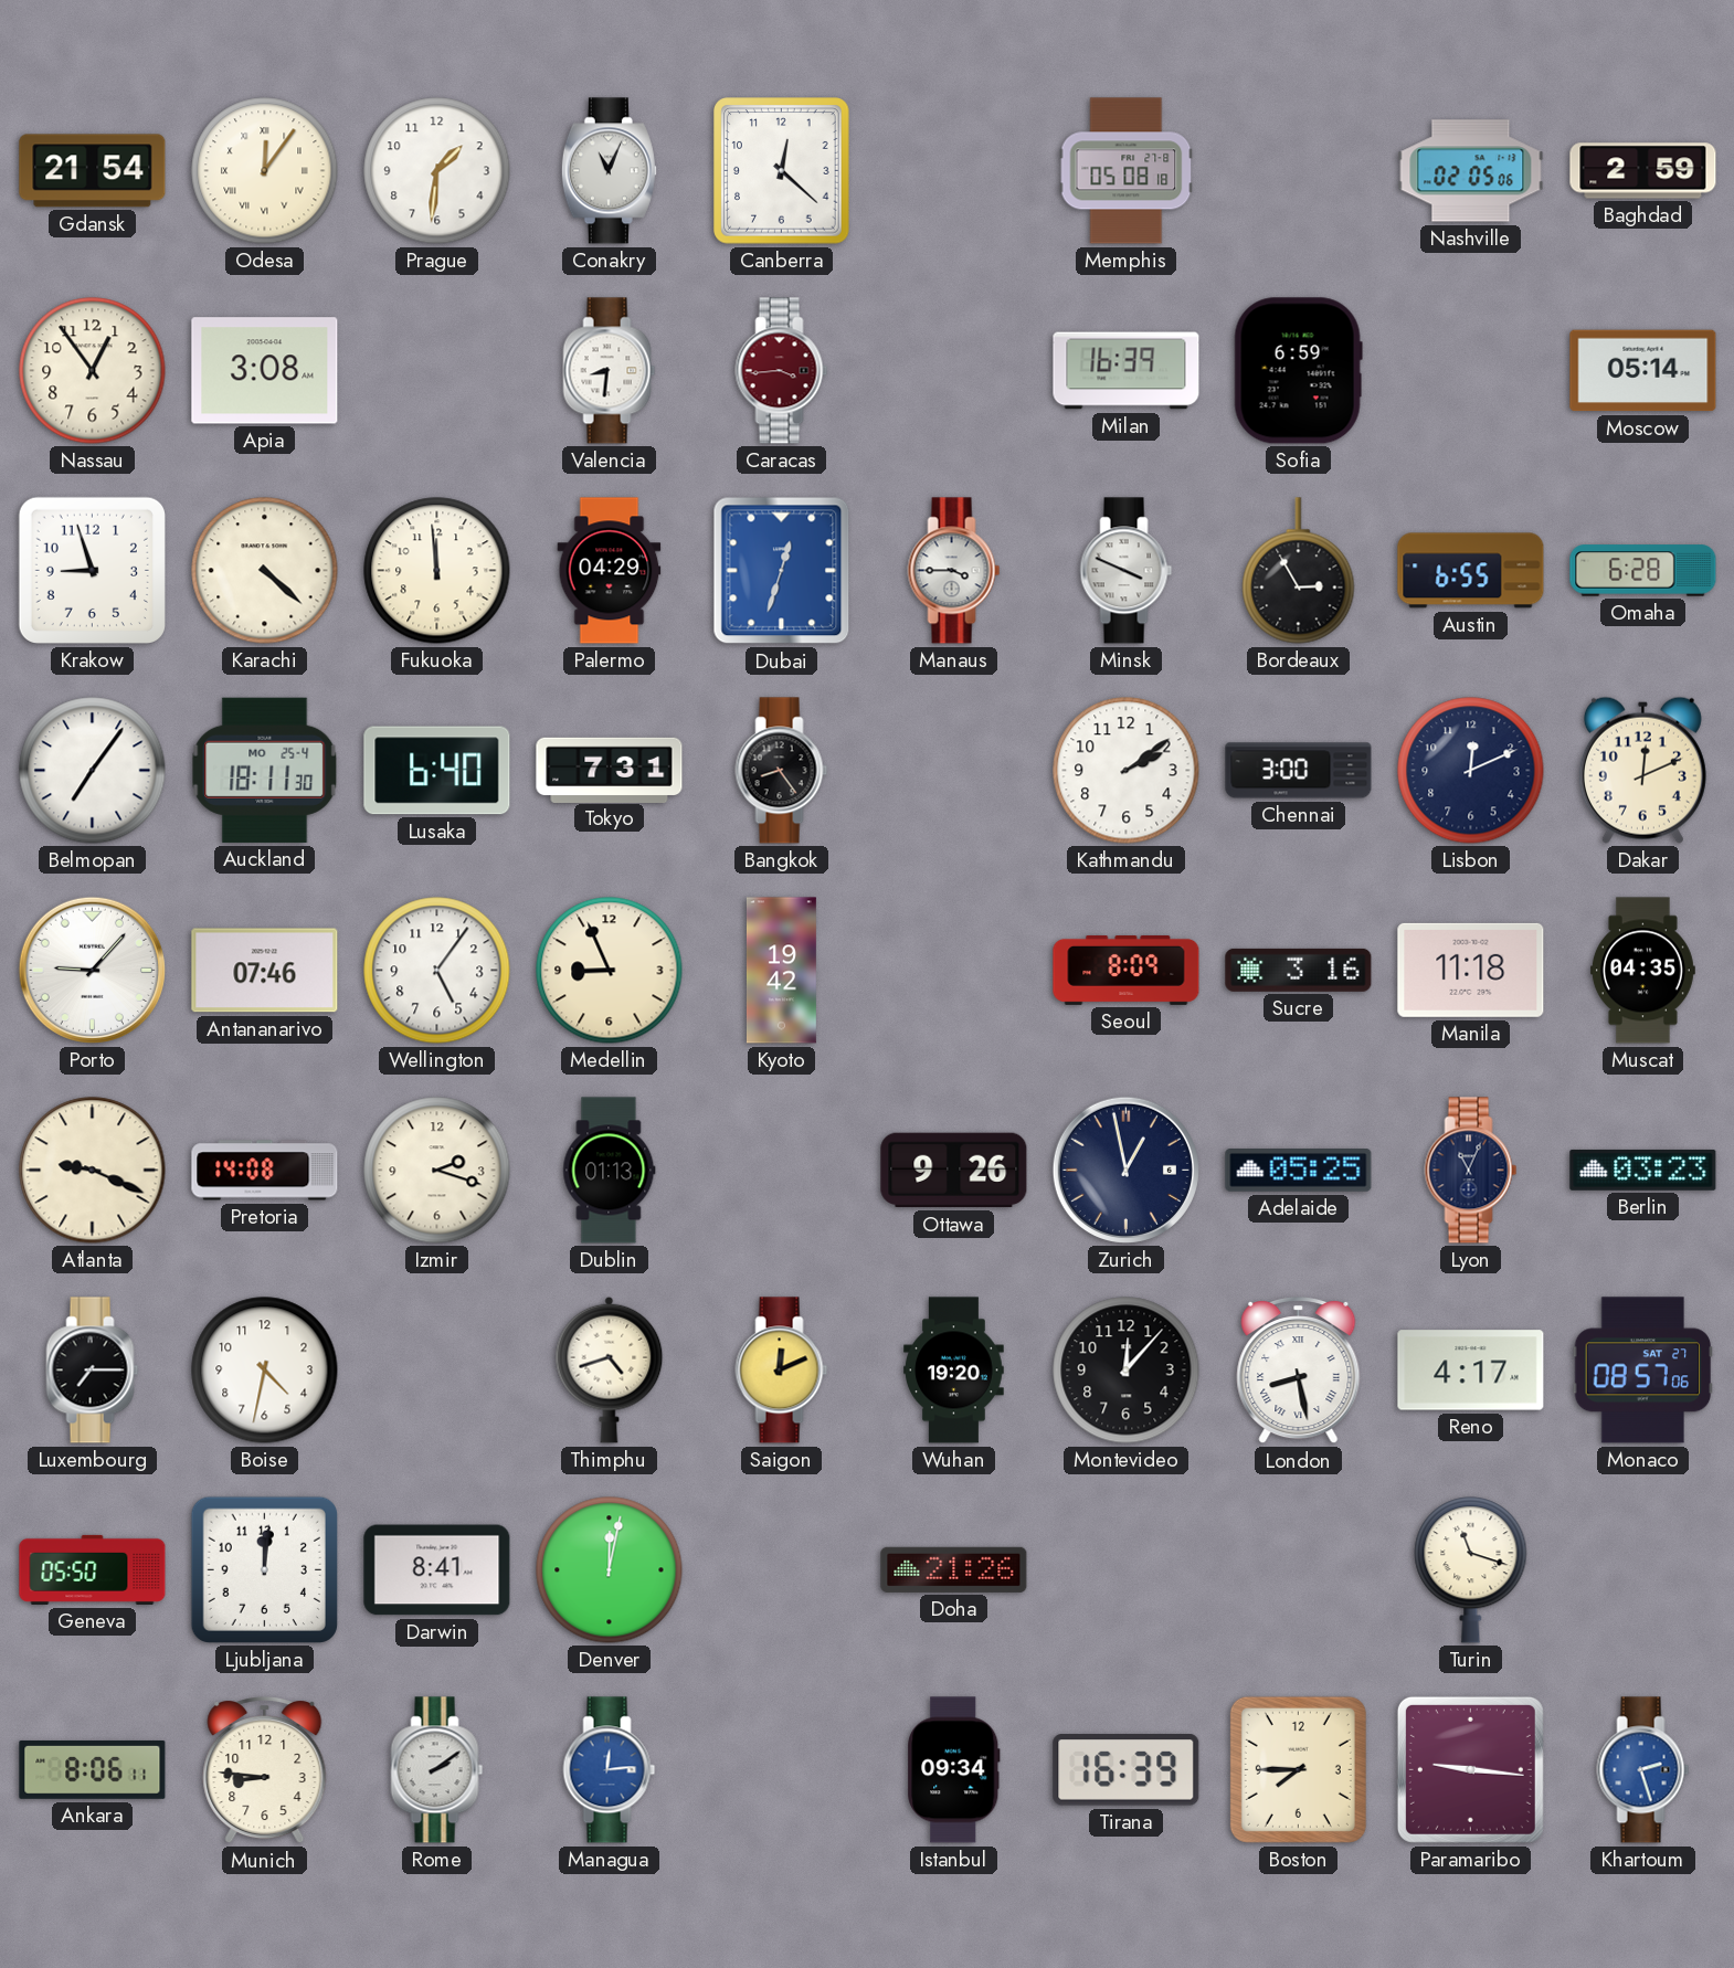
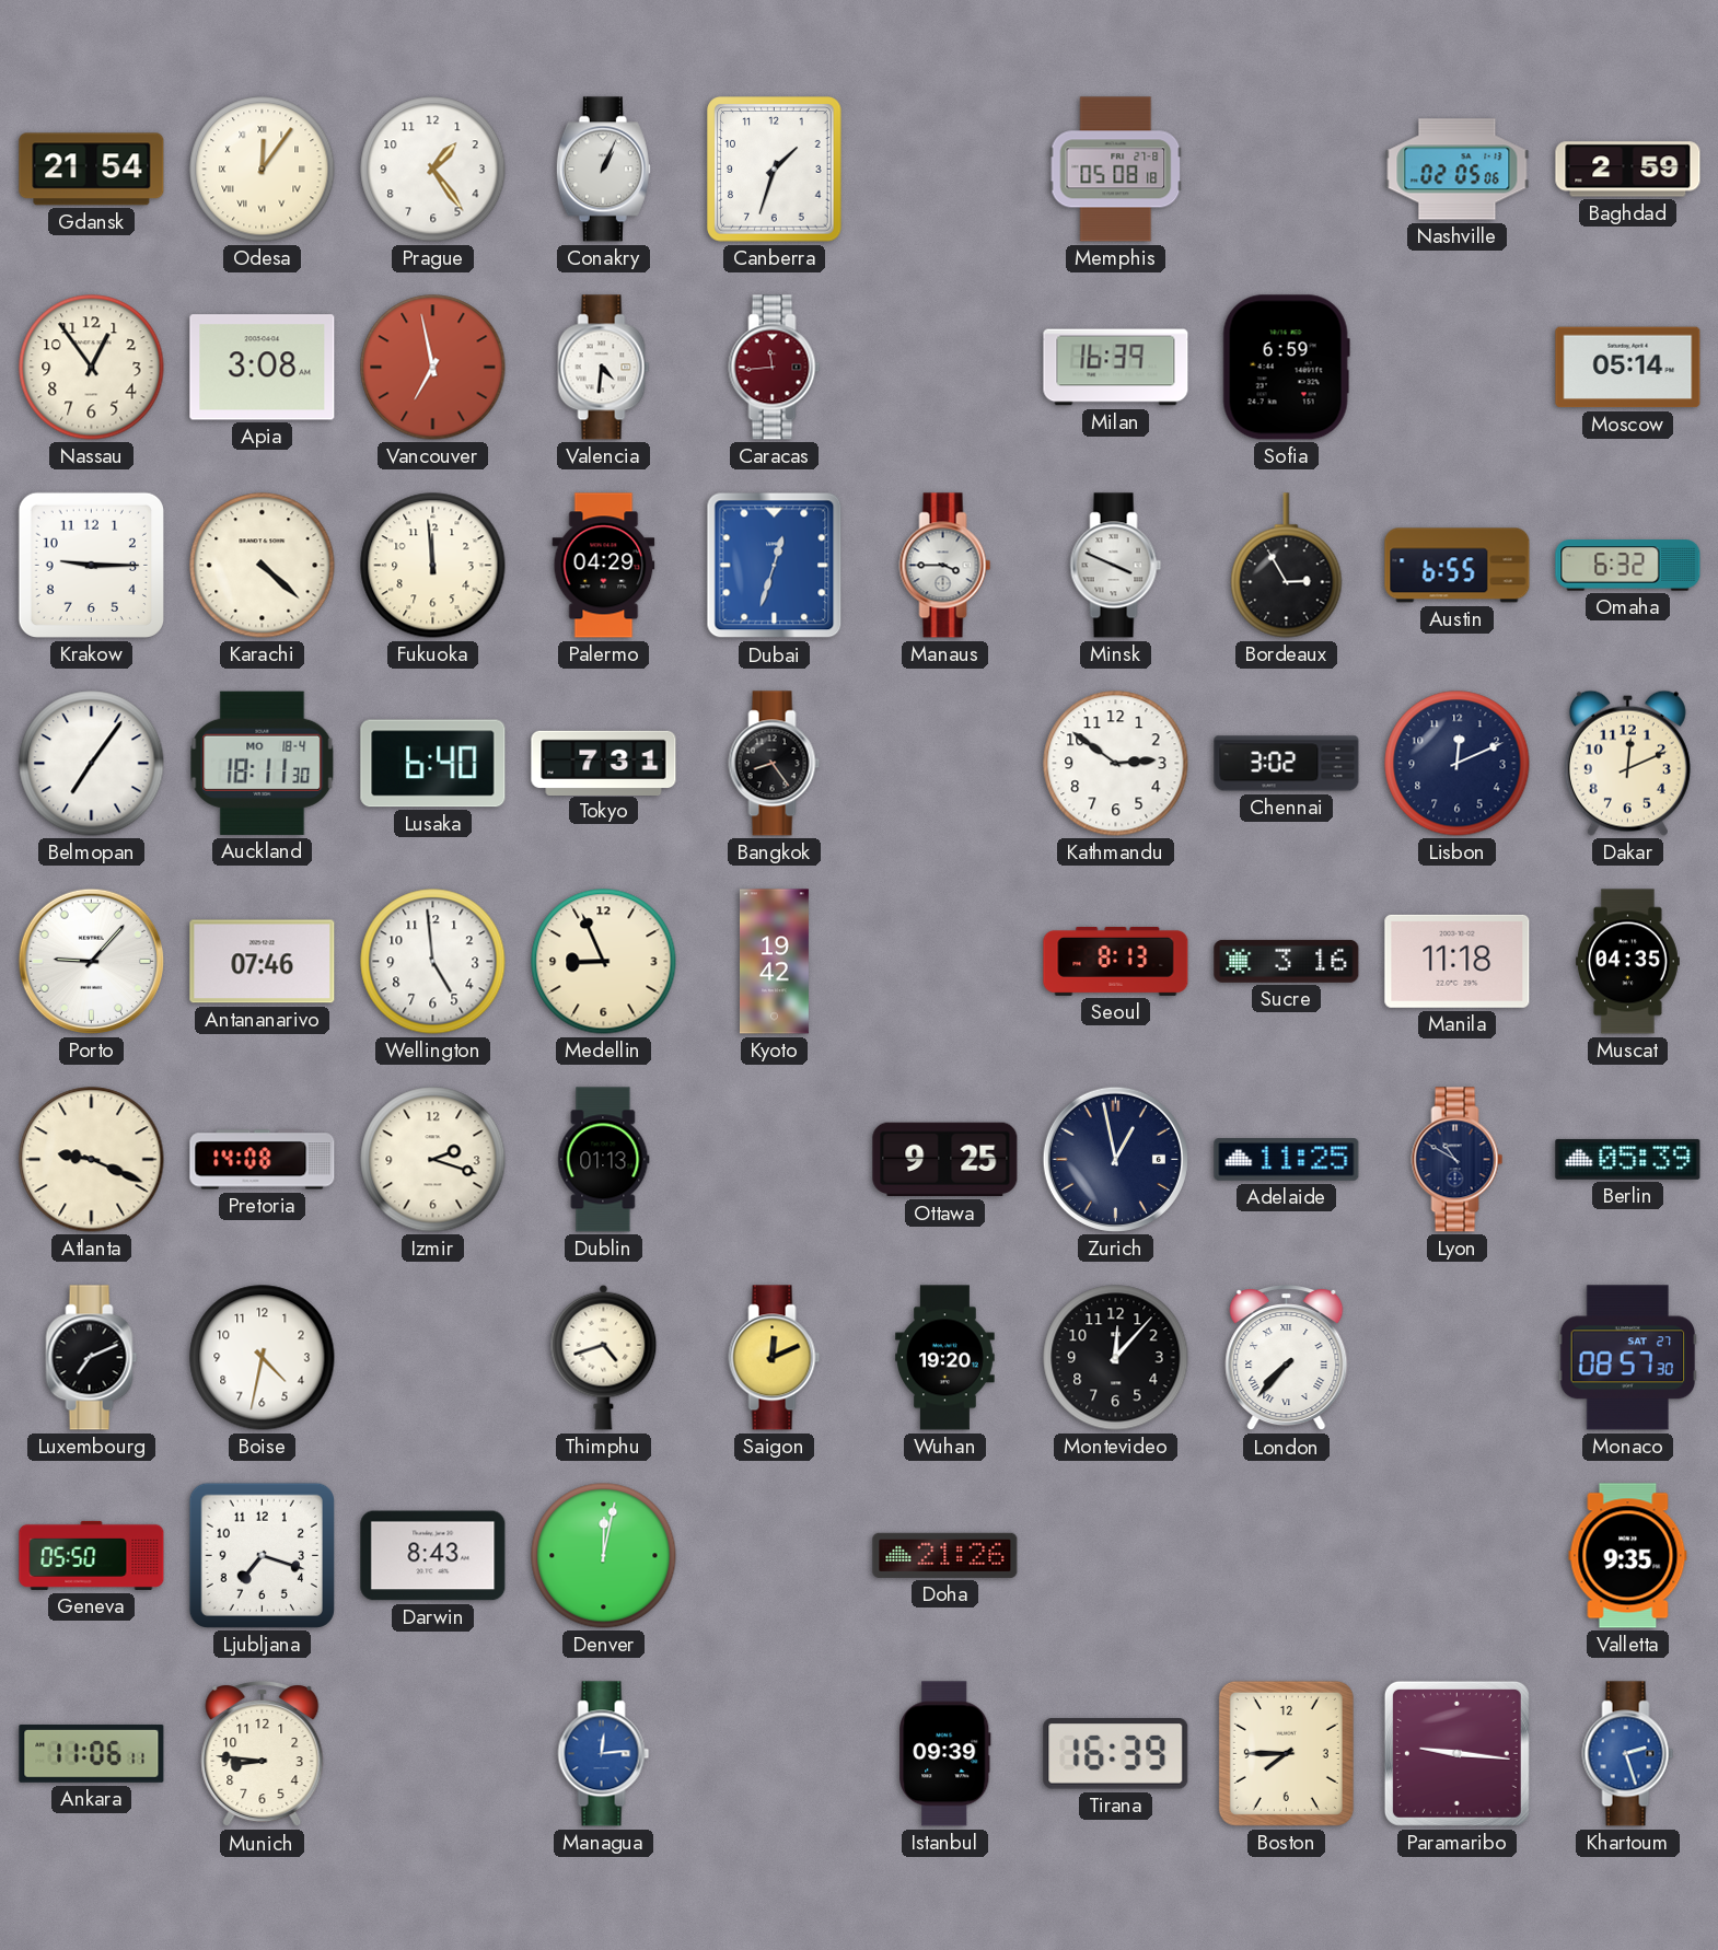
Prague: 1:31 -> 1:24
Conakry: 11:04 -> 1:04
Canberra: 12:22 -> 1:33
Vancouver: none -> 6:58
Valencia: 8:31 -> 4:31
Caracas: 3:44 -> 11:44
Krakow: 8:57 -> 9:15
Omaha: 6:28 -> 6:32
Auckland date: MO 25-4 -> MO 18-4
Kathmandu: 2:09 -> 2:51
Chennai: 3:00 -> 3:02
Wellington: 5:06 -> 4:59
Seoul: 8:09 -> 8:13
Ottawa: 9:26 -> 9:25
Adelaide: 05:25 -> 11:25
Lyon: 11:04 -> 10:50
Berlin: 03:23 -> 05:39
Luxembourg: 7:15 -> 7:11
London: 8:28 -> 7:37
Reno: 4:17 -> none
Monaco: 08:57:06 -> 08:57:30
Ljubljana: 12:01 -> 7:18
Darwin: 8:41 -> 8:43
Turin: 11:18 -> none
Valletta: none -> 9:35
Ankara: 8:06 -> 11:06
Rome: 2:09 -> none
Istanbul: 09:34 -> 09:39
